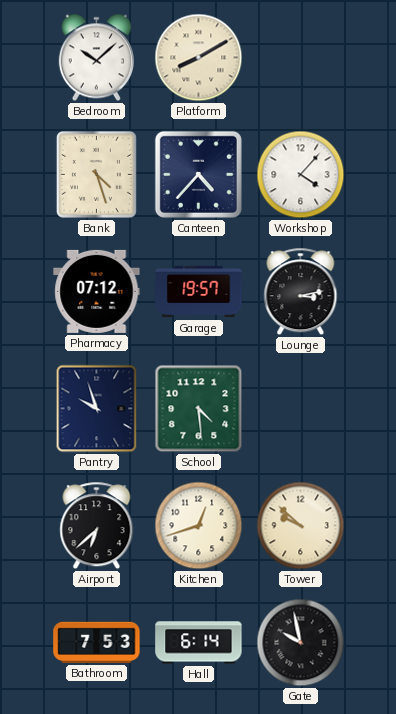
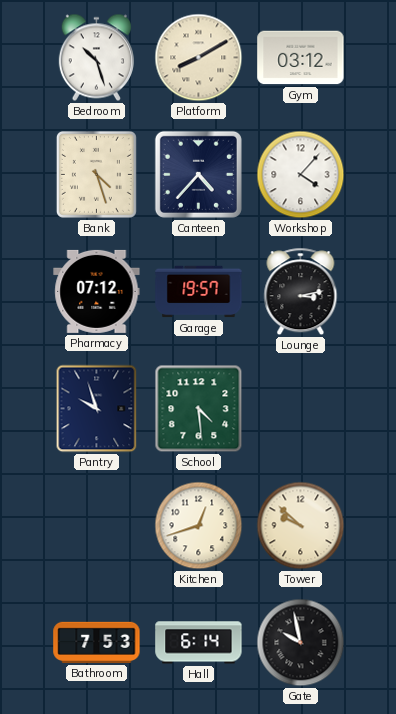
Bedroom: 10:08 -> 10:27
Gym: none -> 03:12
Airport: 6:38 -> none
